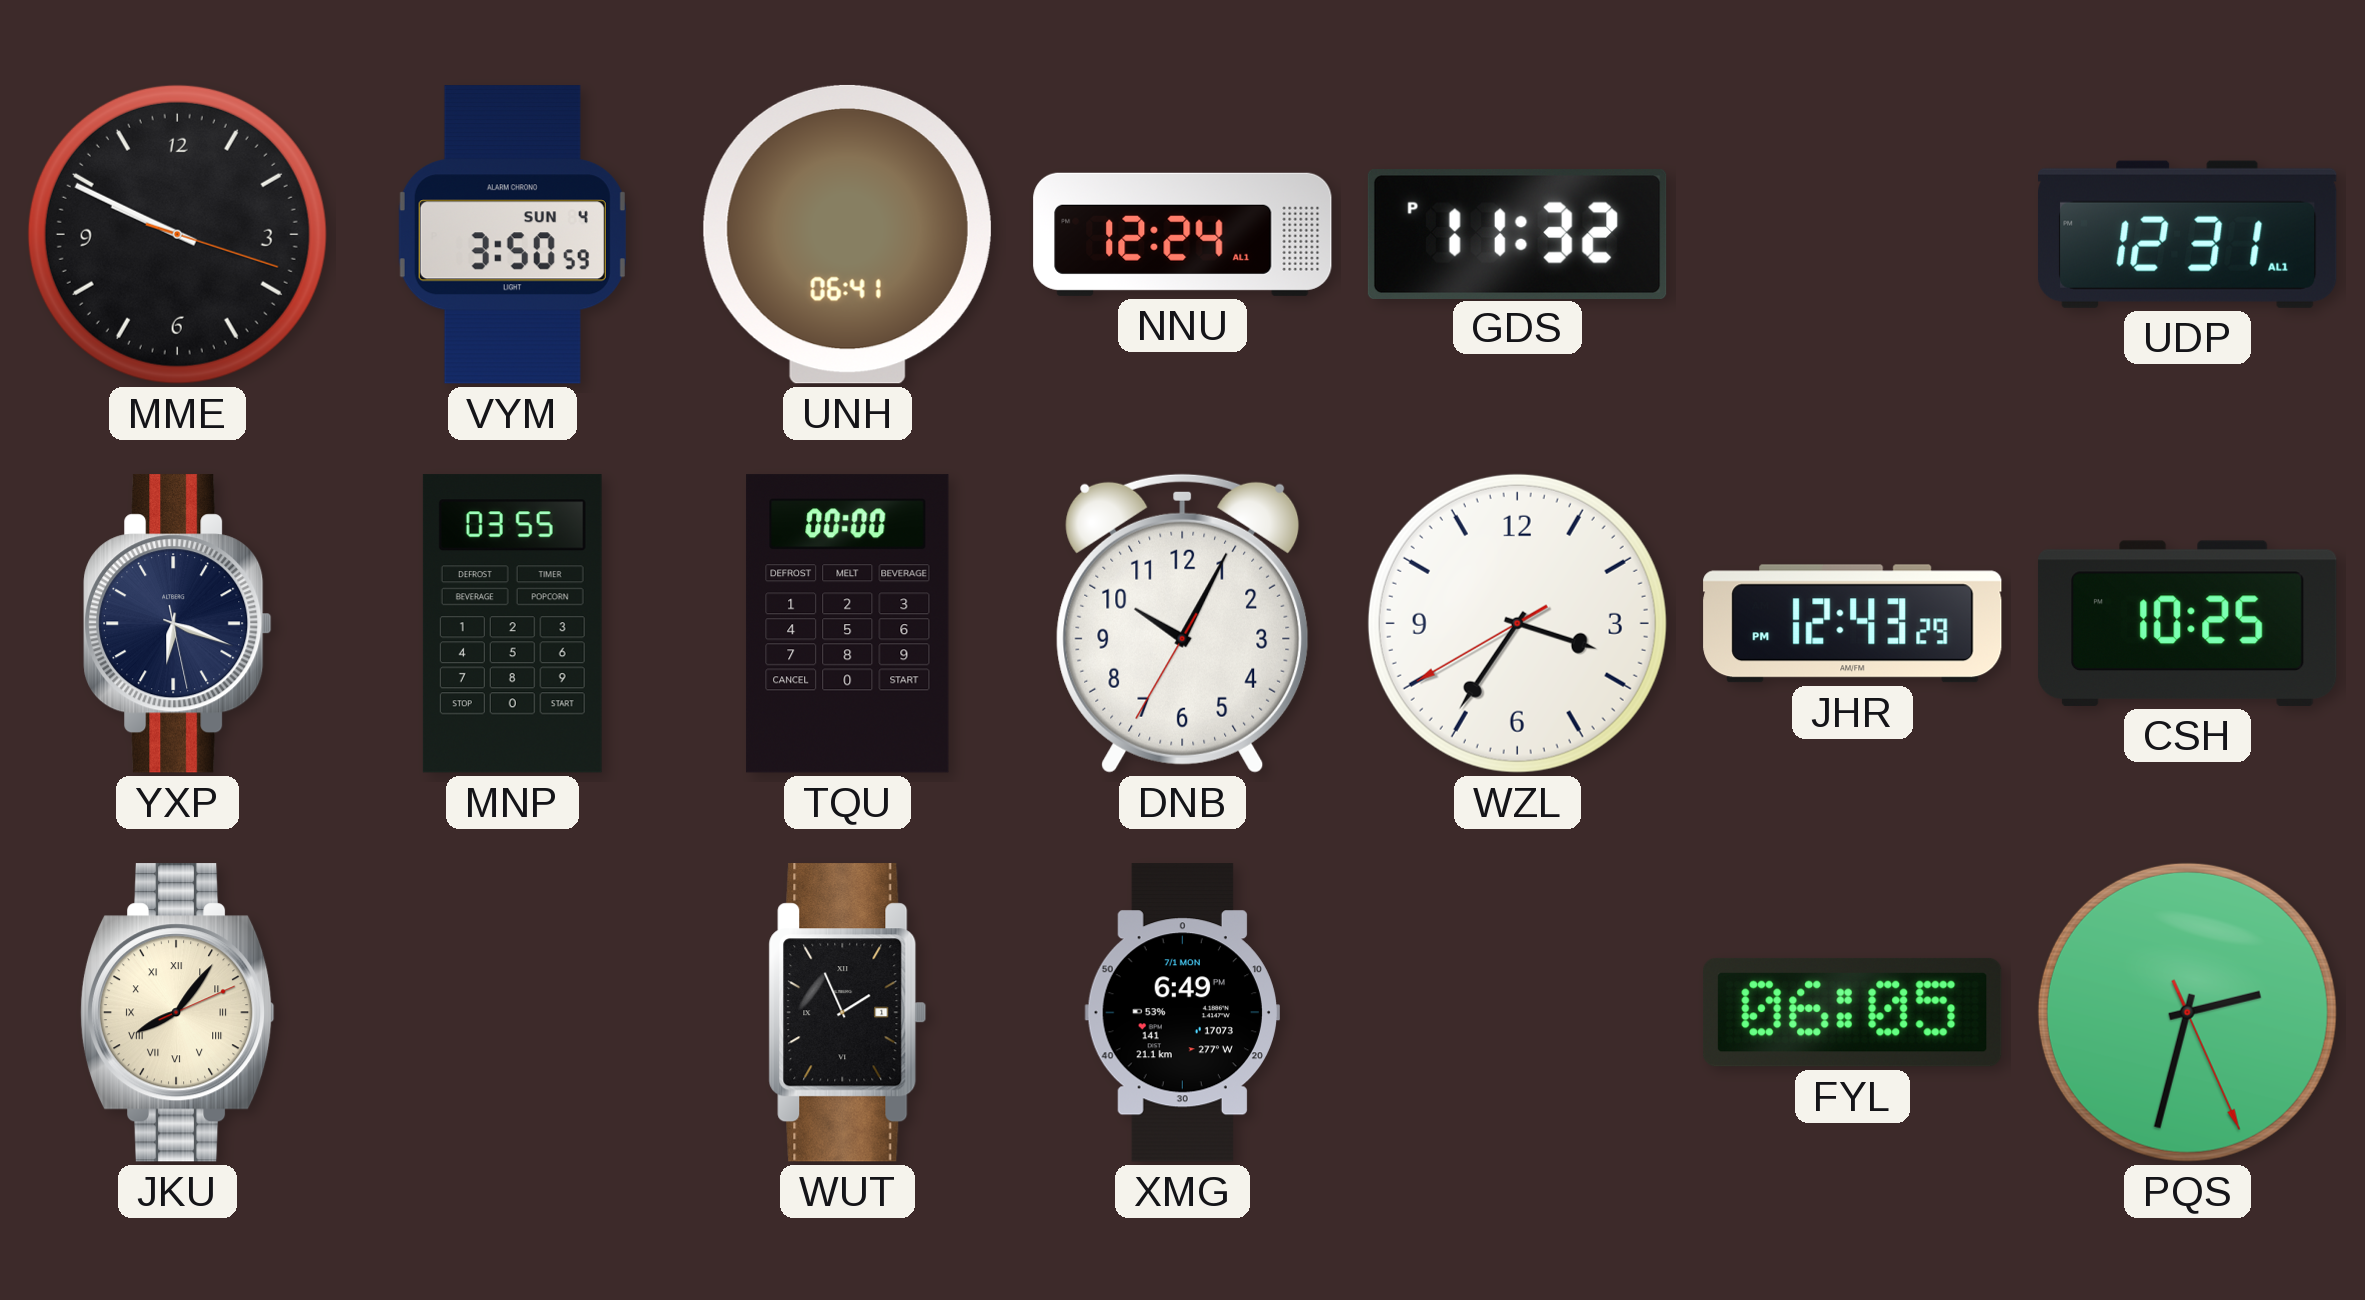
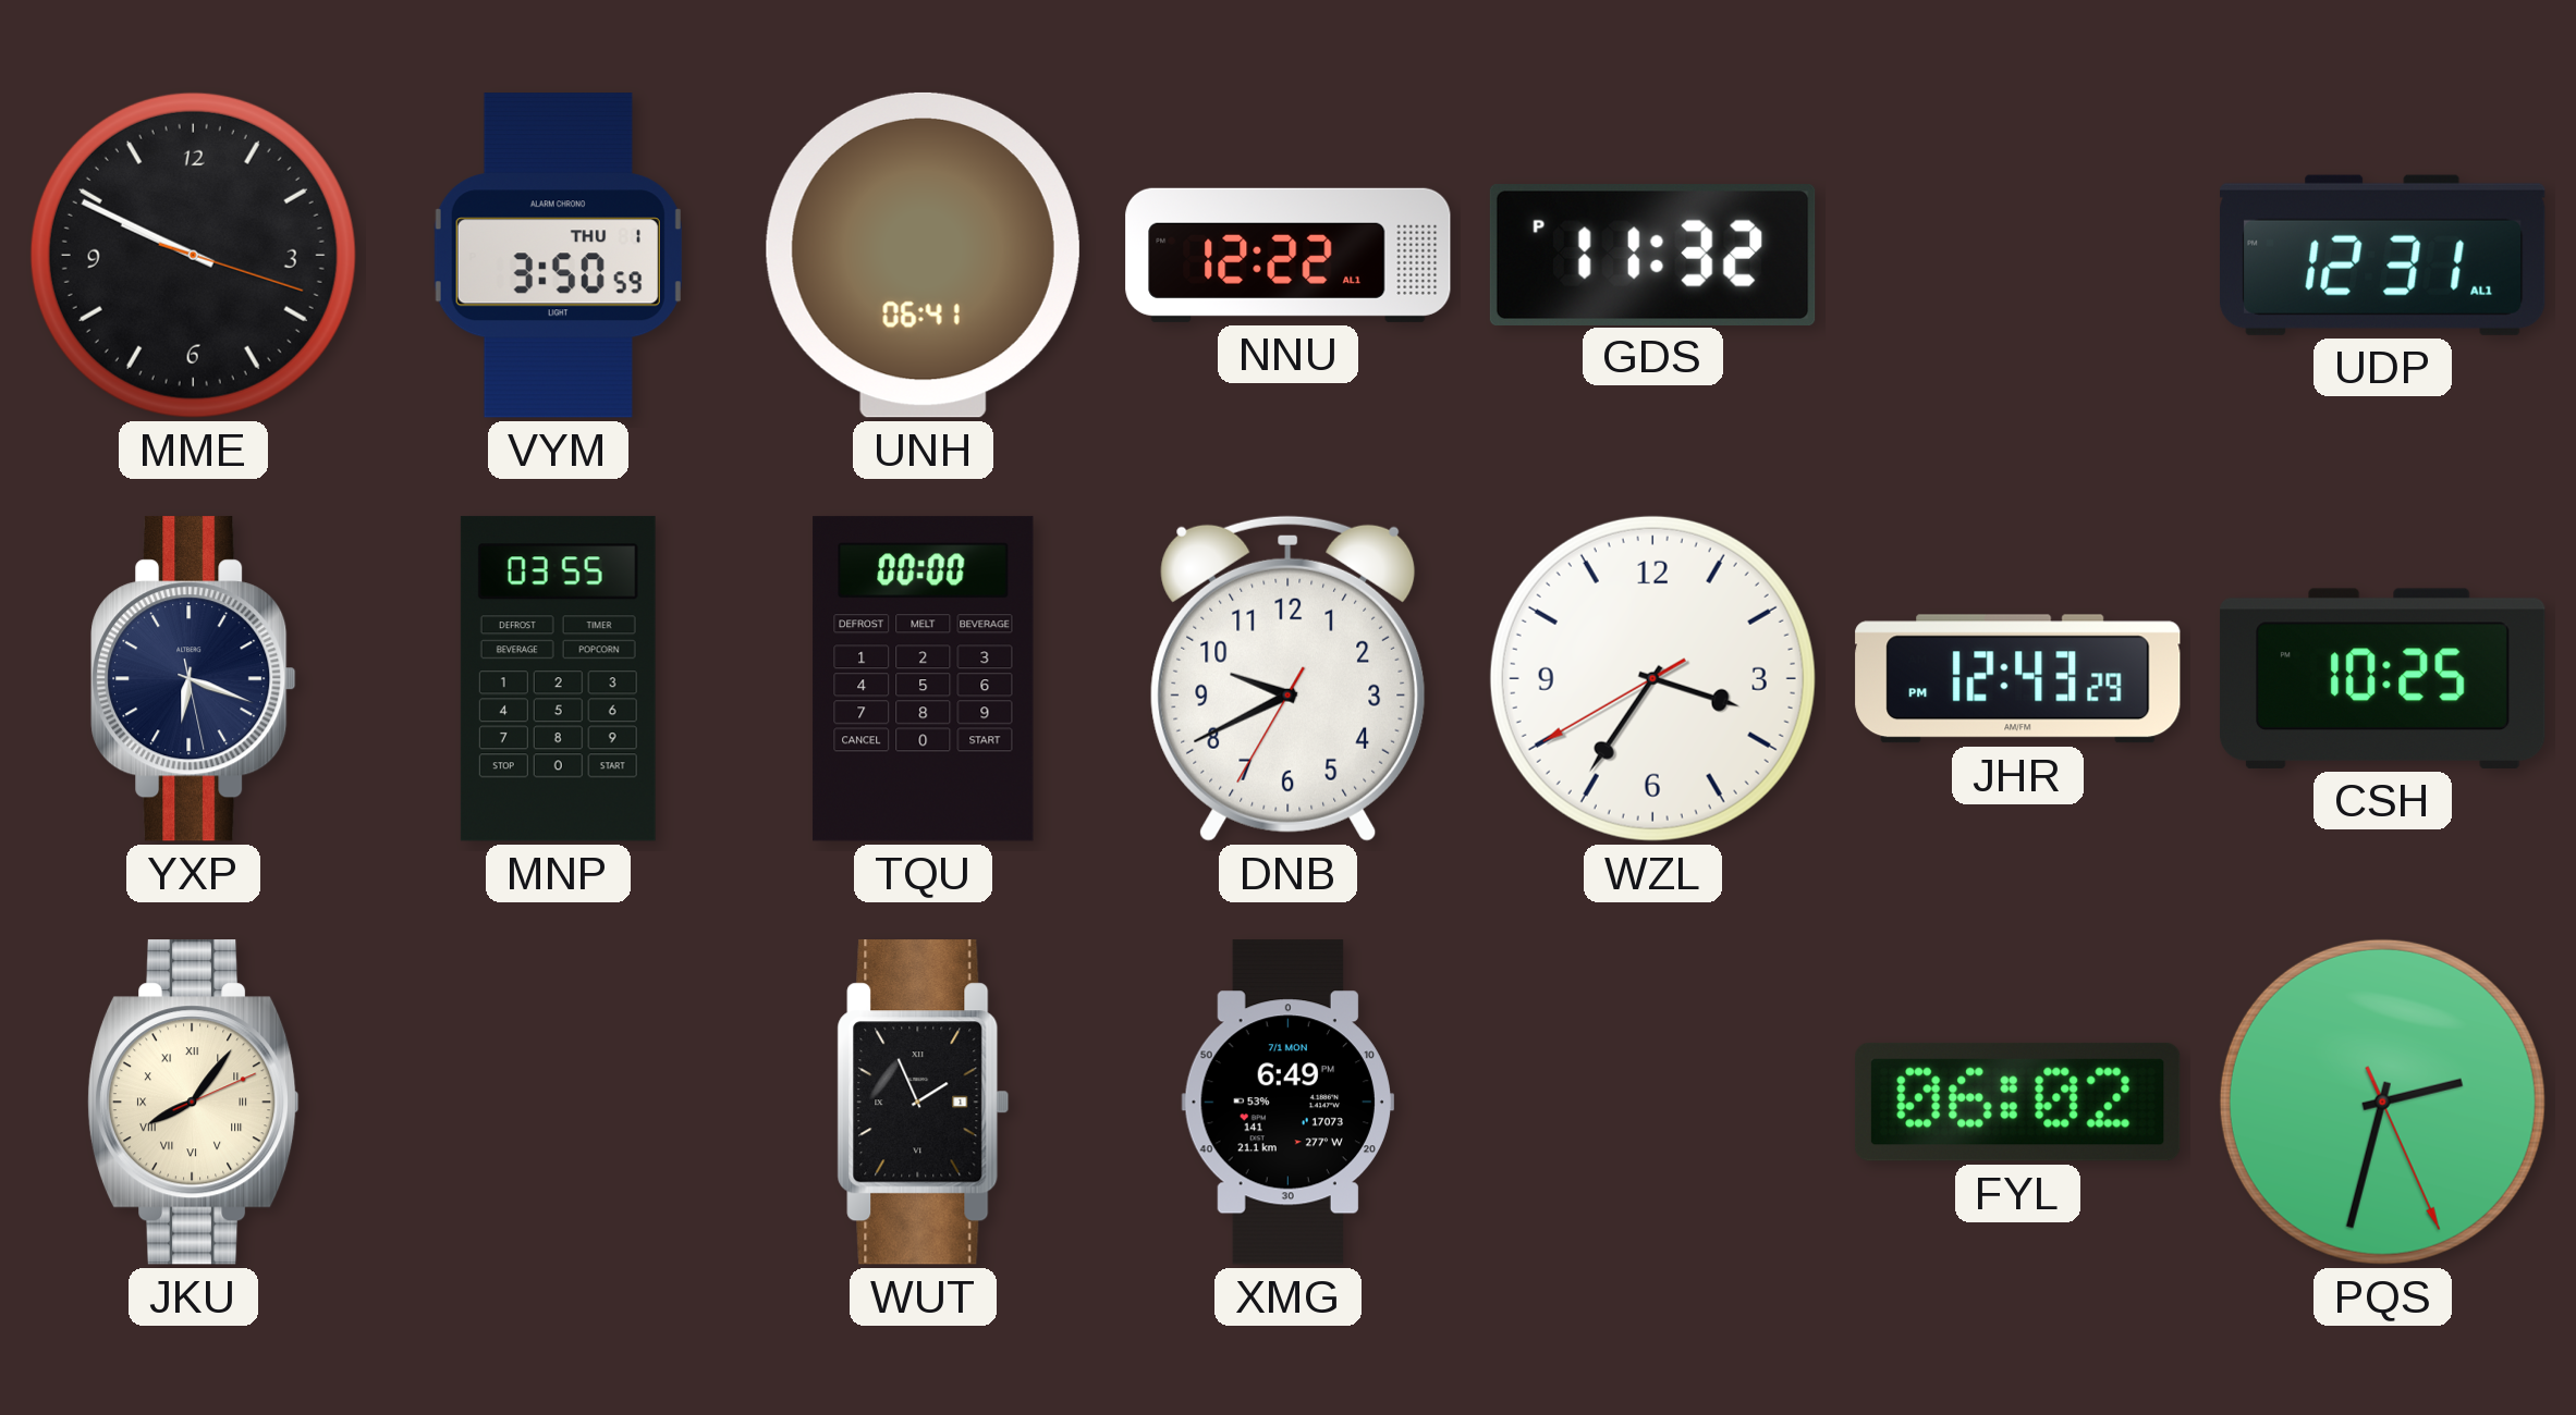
VYM date: SUN 4 -> THU 1
NNU: 12:24 -> 12:22
DNB: 10:04 -> 9:40
FYL: 06:05 -> 06:02
